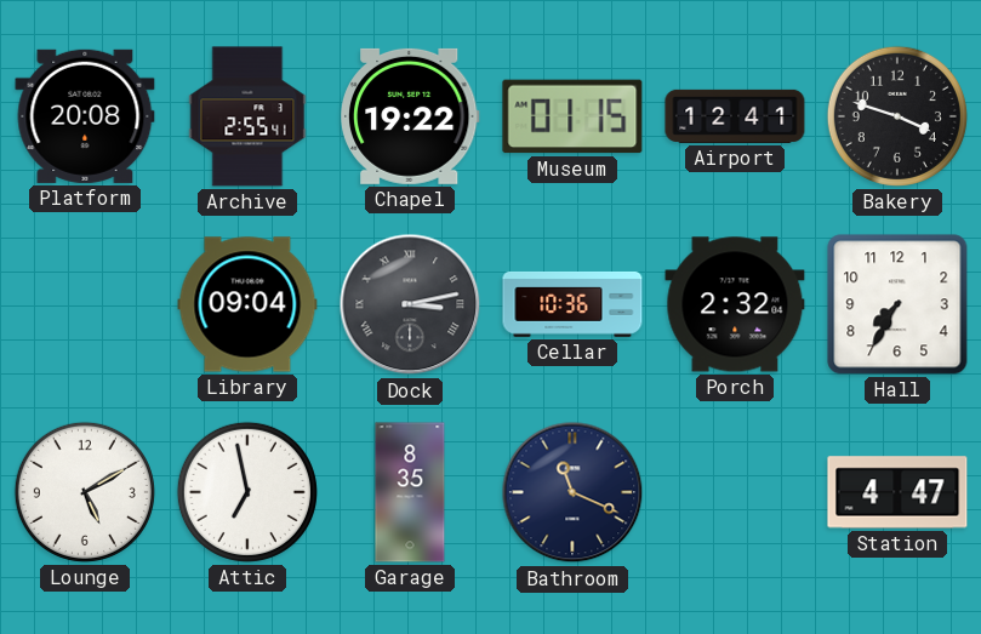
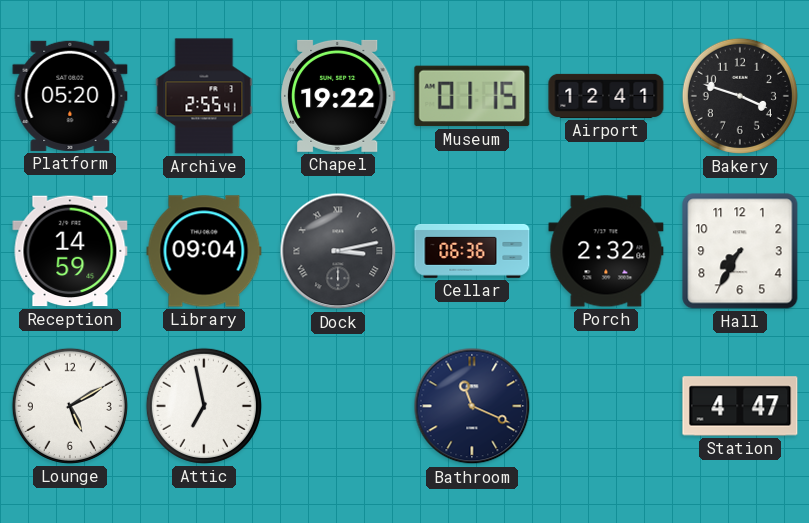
Platform: 20:08 -> 05:20
Reception: none -> 14:59
Cellar: 10:36 -> 06:36
Garage: 8:35 -> none
